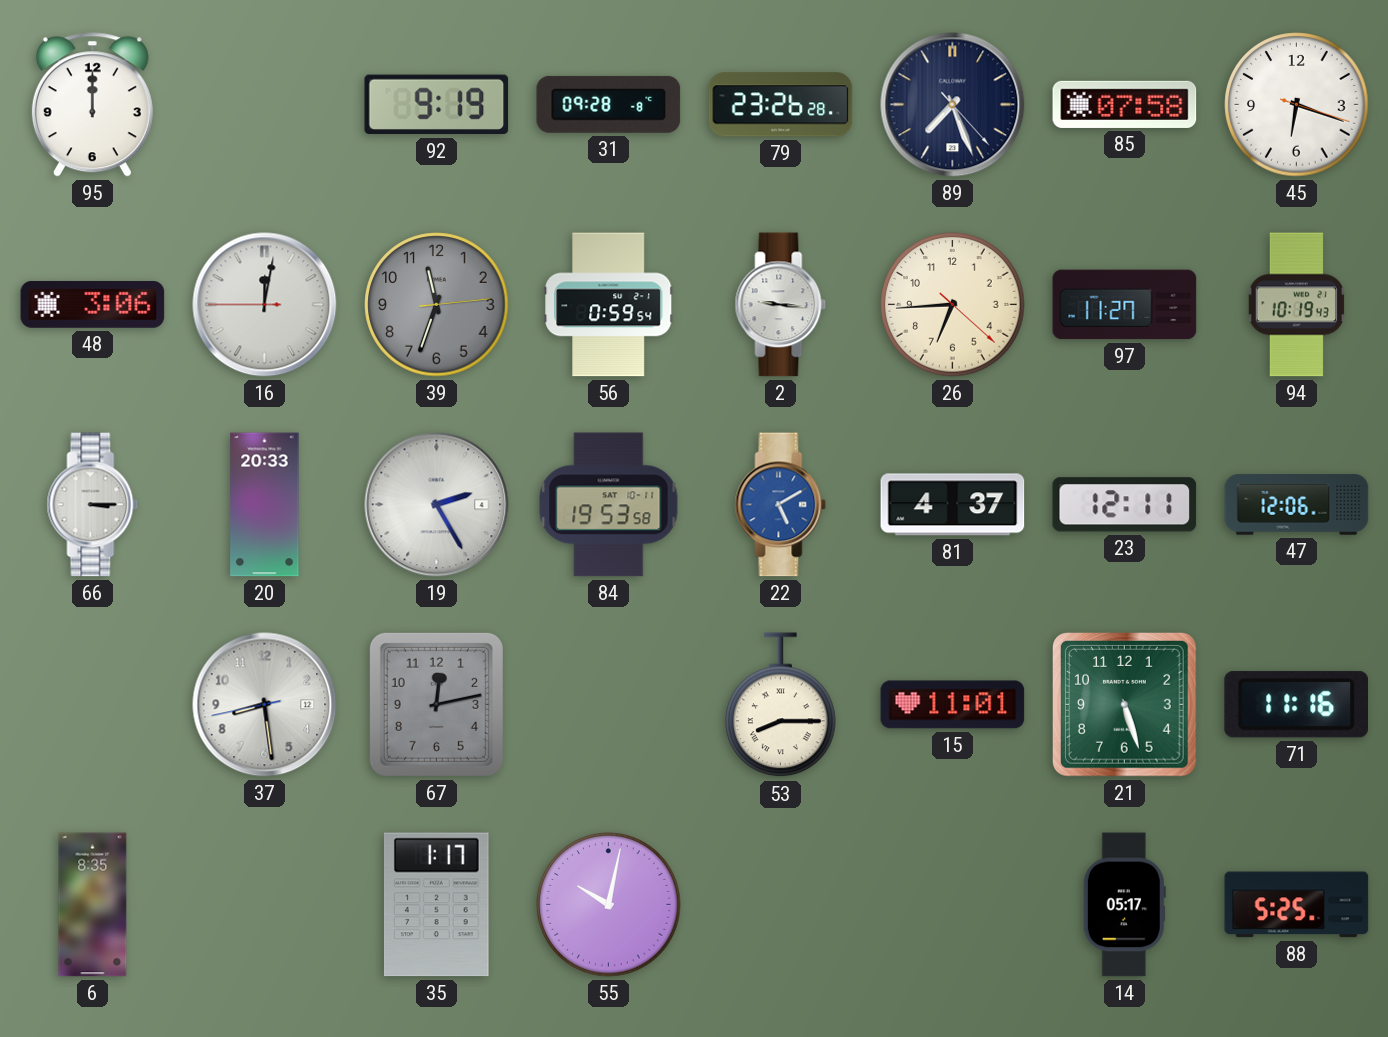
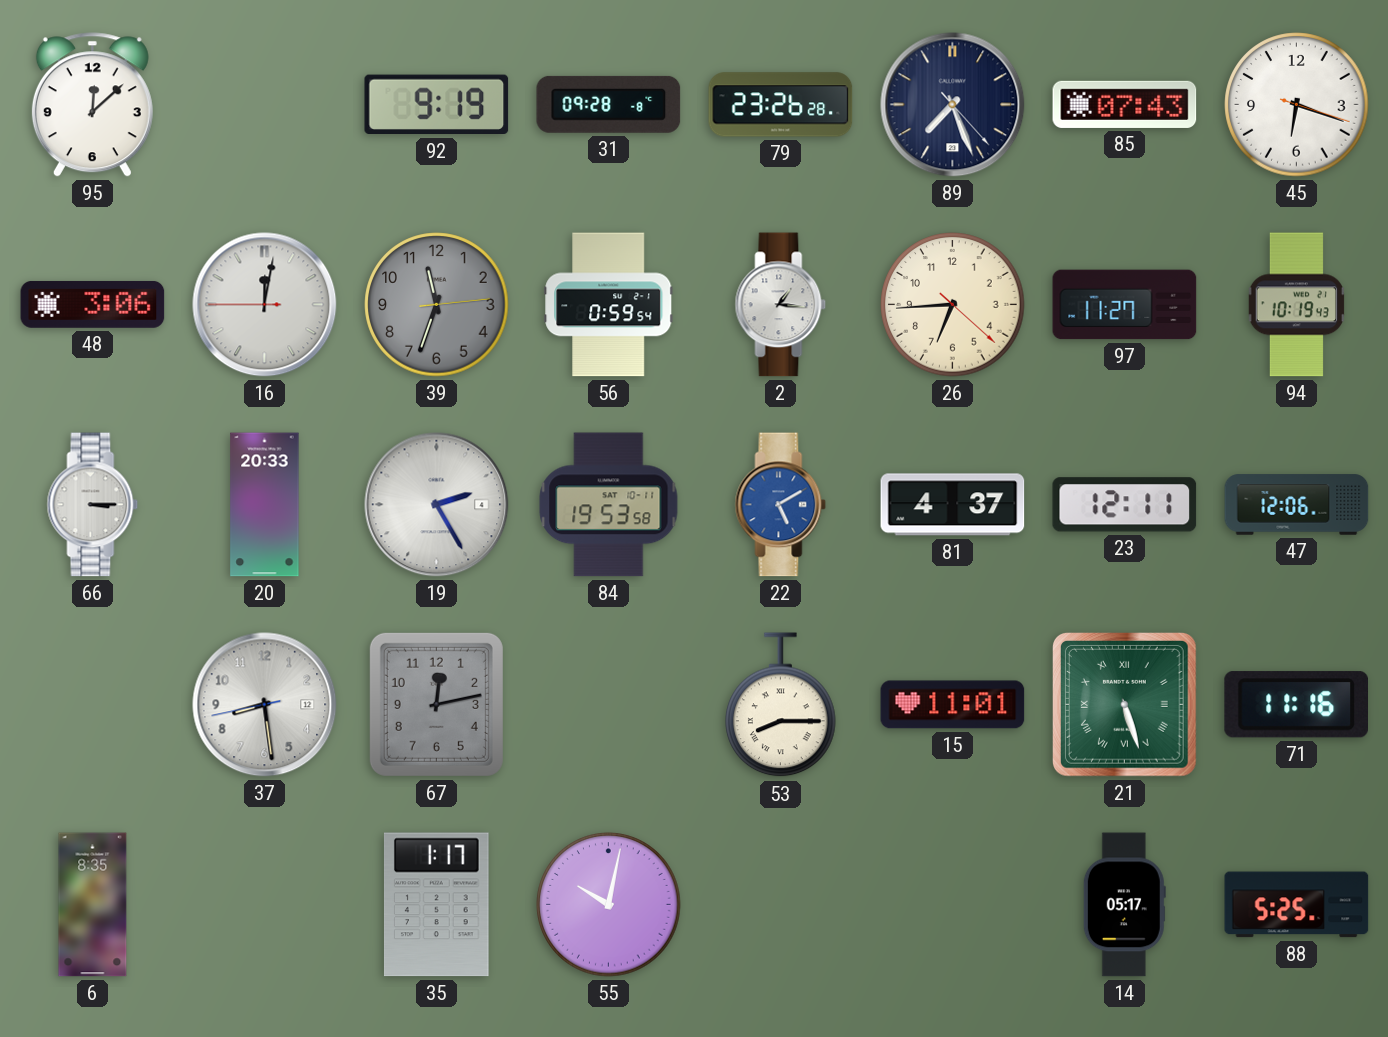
95: 12:00 -> 12:08
85: 07:58 -> 07:43
2: 9:16 -> 1:16
21 numerals: Arabic -> Roman
